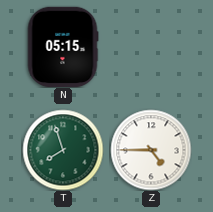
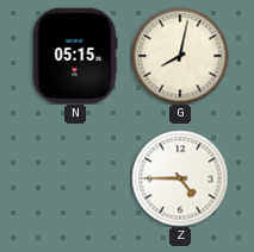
G: none -> 8:02
T: 7:57 -> none
